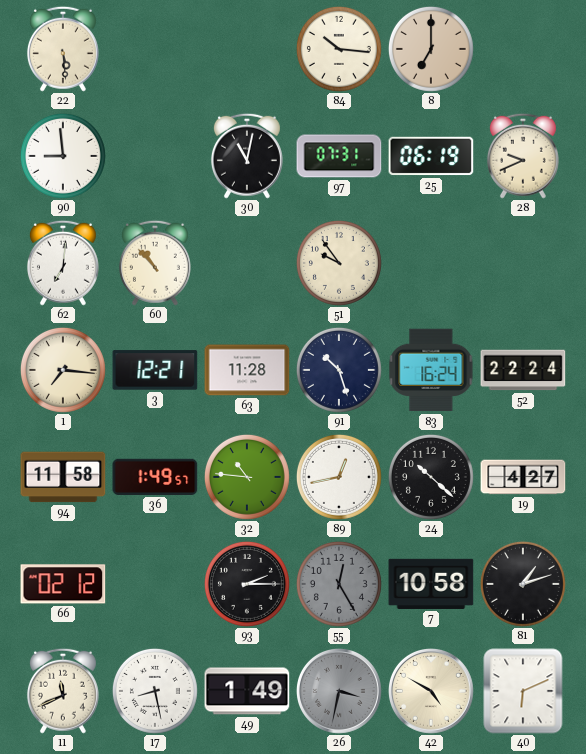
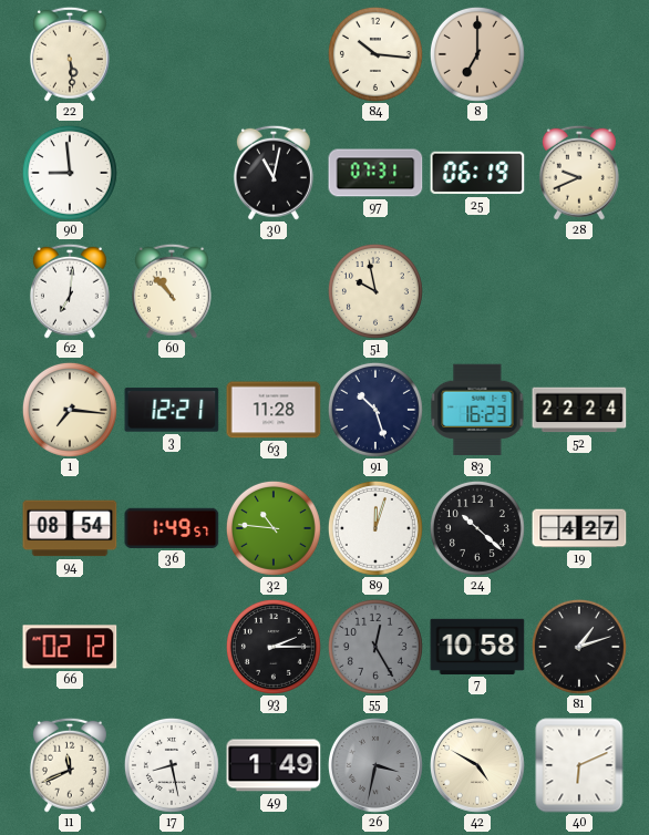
51: 9:54 -> 9:58
83: 16:24 -> 16:23
94: 11:58 -> 08:54
89: 12:43 -> 12:03
